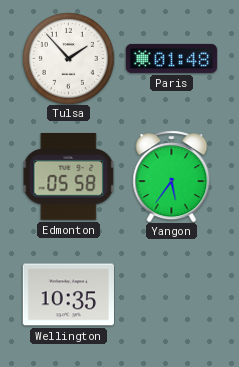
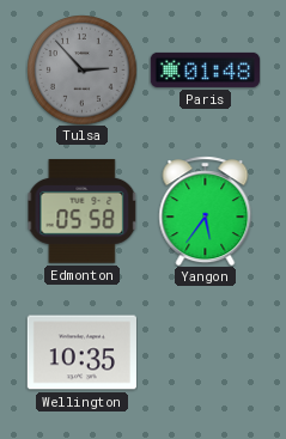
Tulsa: 1:53 -> 2:53
Tulsa dial: white -> grey
